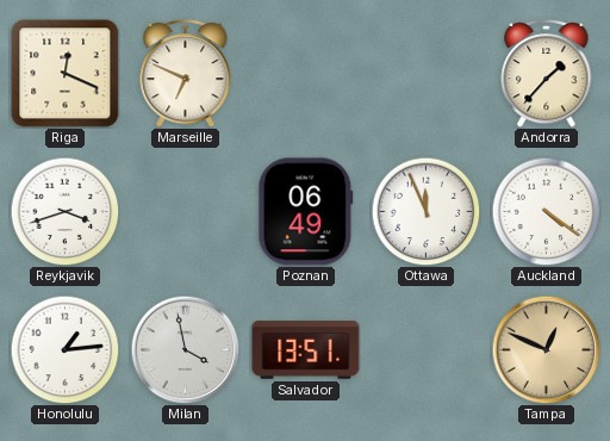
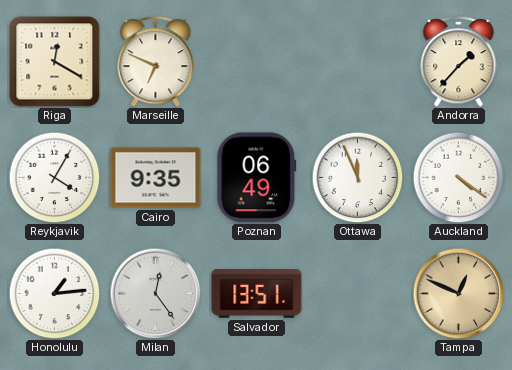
Riga: 12:19 -> 12:20
Reykjavik: 3:42 -> 4:05
Cairo: none -> 9:35
Milan: 3:58 -> 12:24
